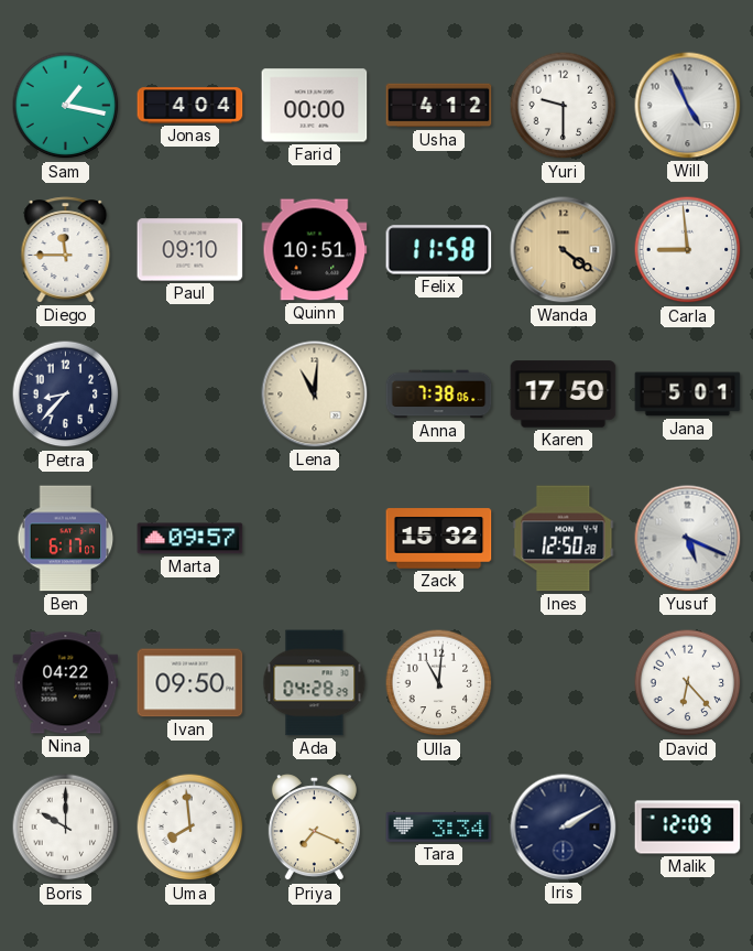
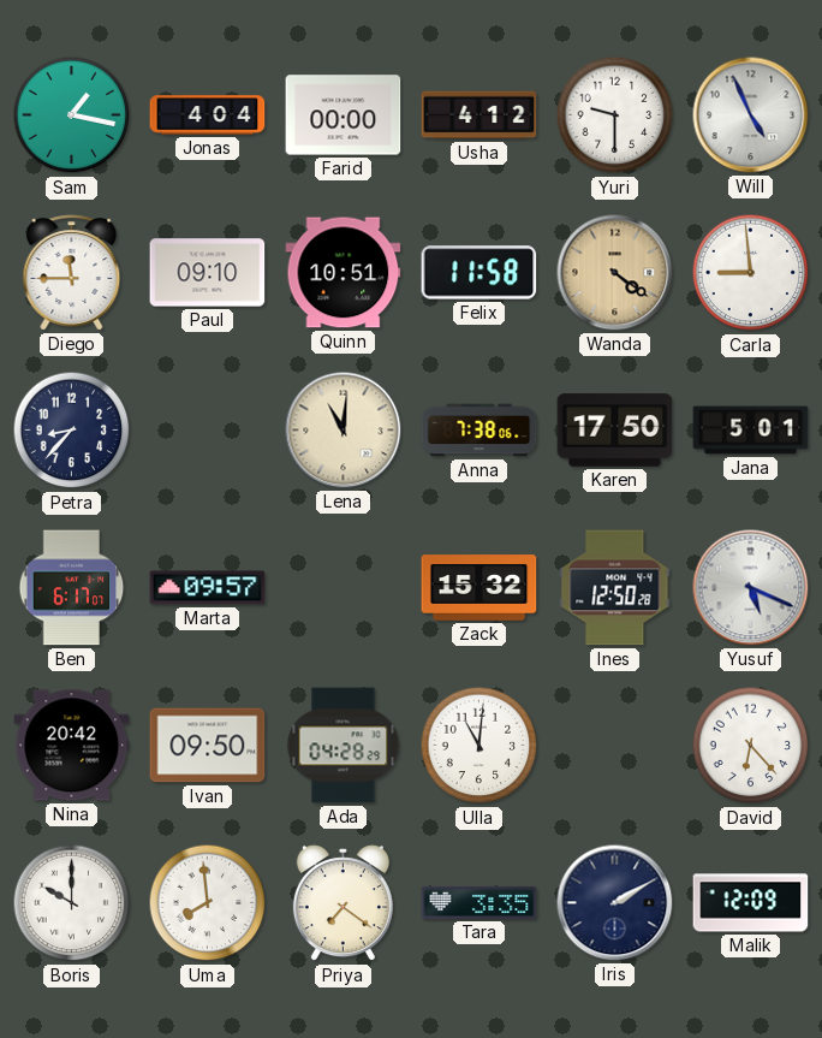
Nina: 04:22 -> 20:42
Priya: 7:19 -> 7:21
Tara: 3:34 -> 3:35
